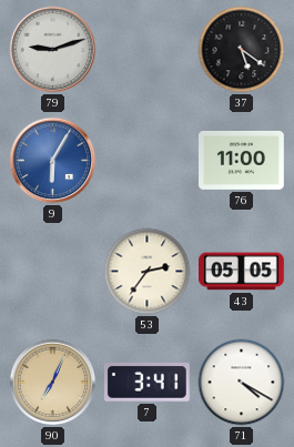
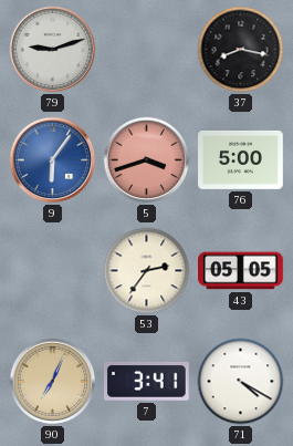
37: 5:21 -> 8:17
9: 6:05 -> 6:06
5: none -> 3:42
76: 11:00 -> 5:00
